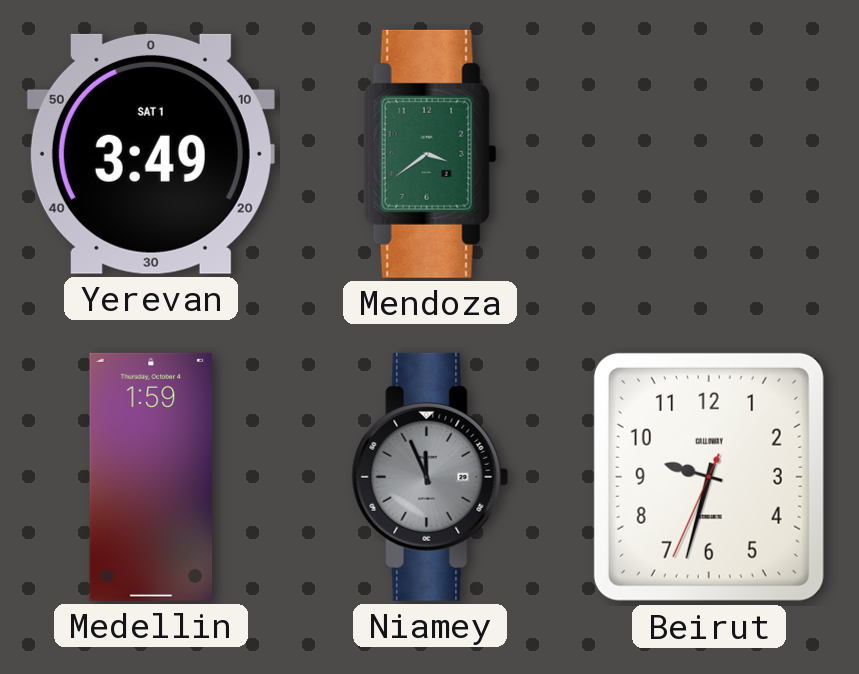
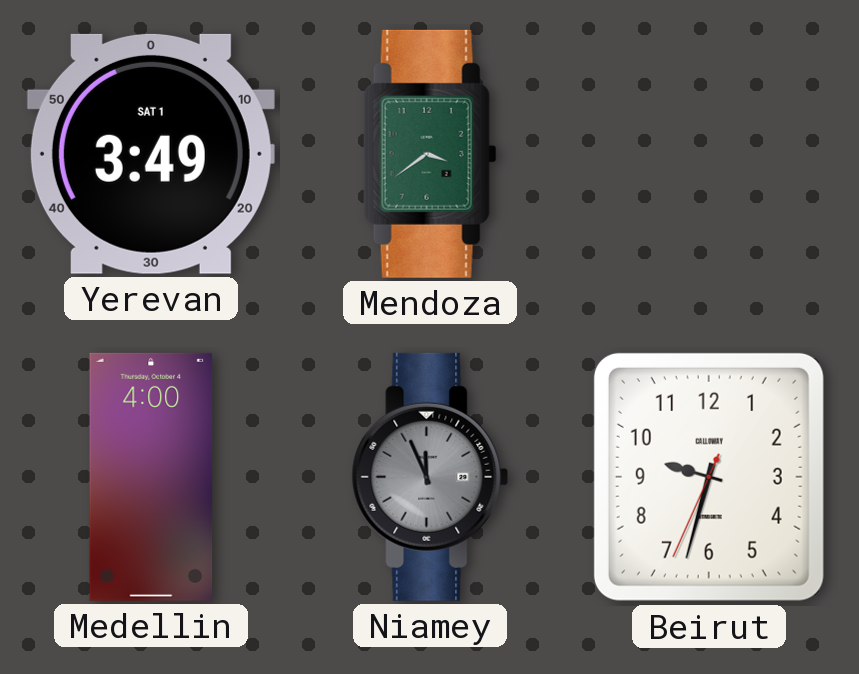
Medellin: 1:59 -> 4:00
